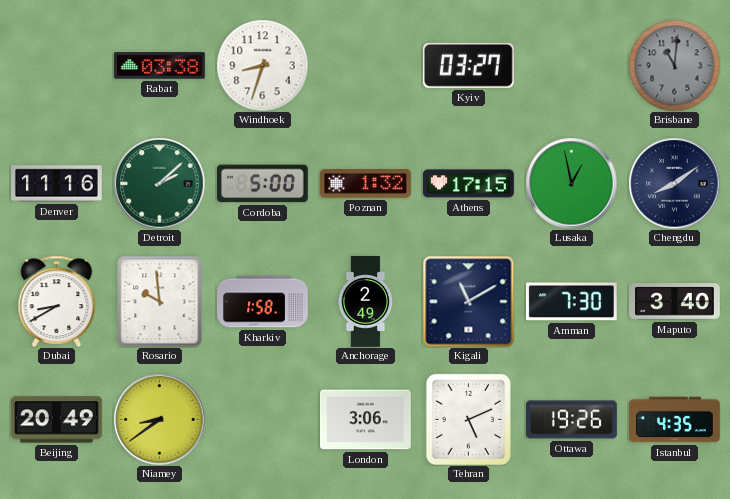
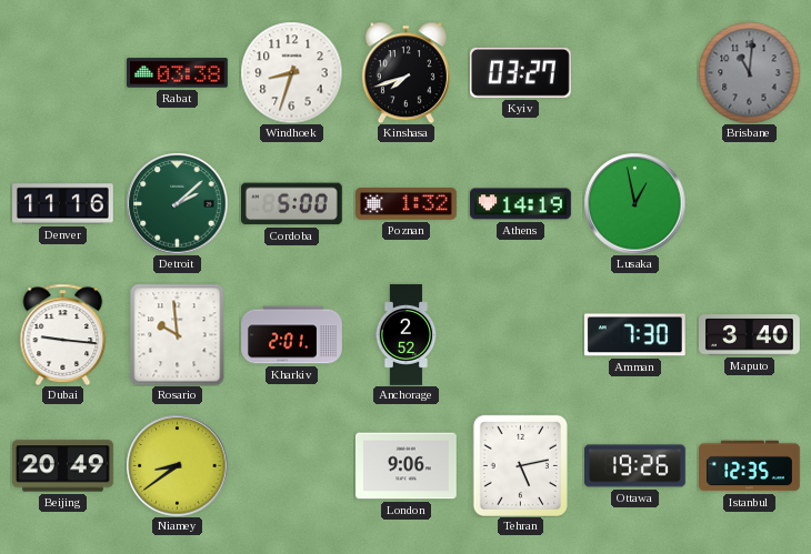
Kinshasa: none -> 7:42
Athens: 17:15 -> 14:19
Chengdu: 8:09 -> none
Dubai: 8:40 -> 9:16
Kharkiv: 1:58 -> 2:01
Anchorage: 2:49 -> 2:52
Kigali: 11:10 -> none
London: 3:06 -> 9:06
Tehran: 5:11 -> 5:13
Istanbul: 4:35 -> 12:35
